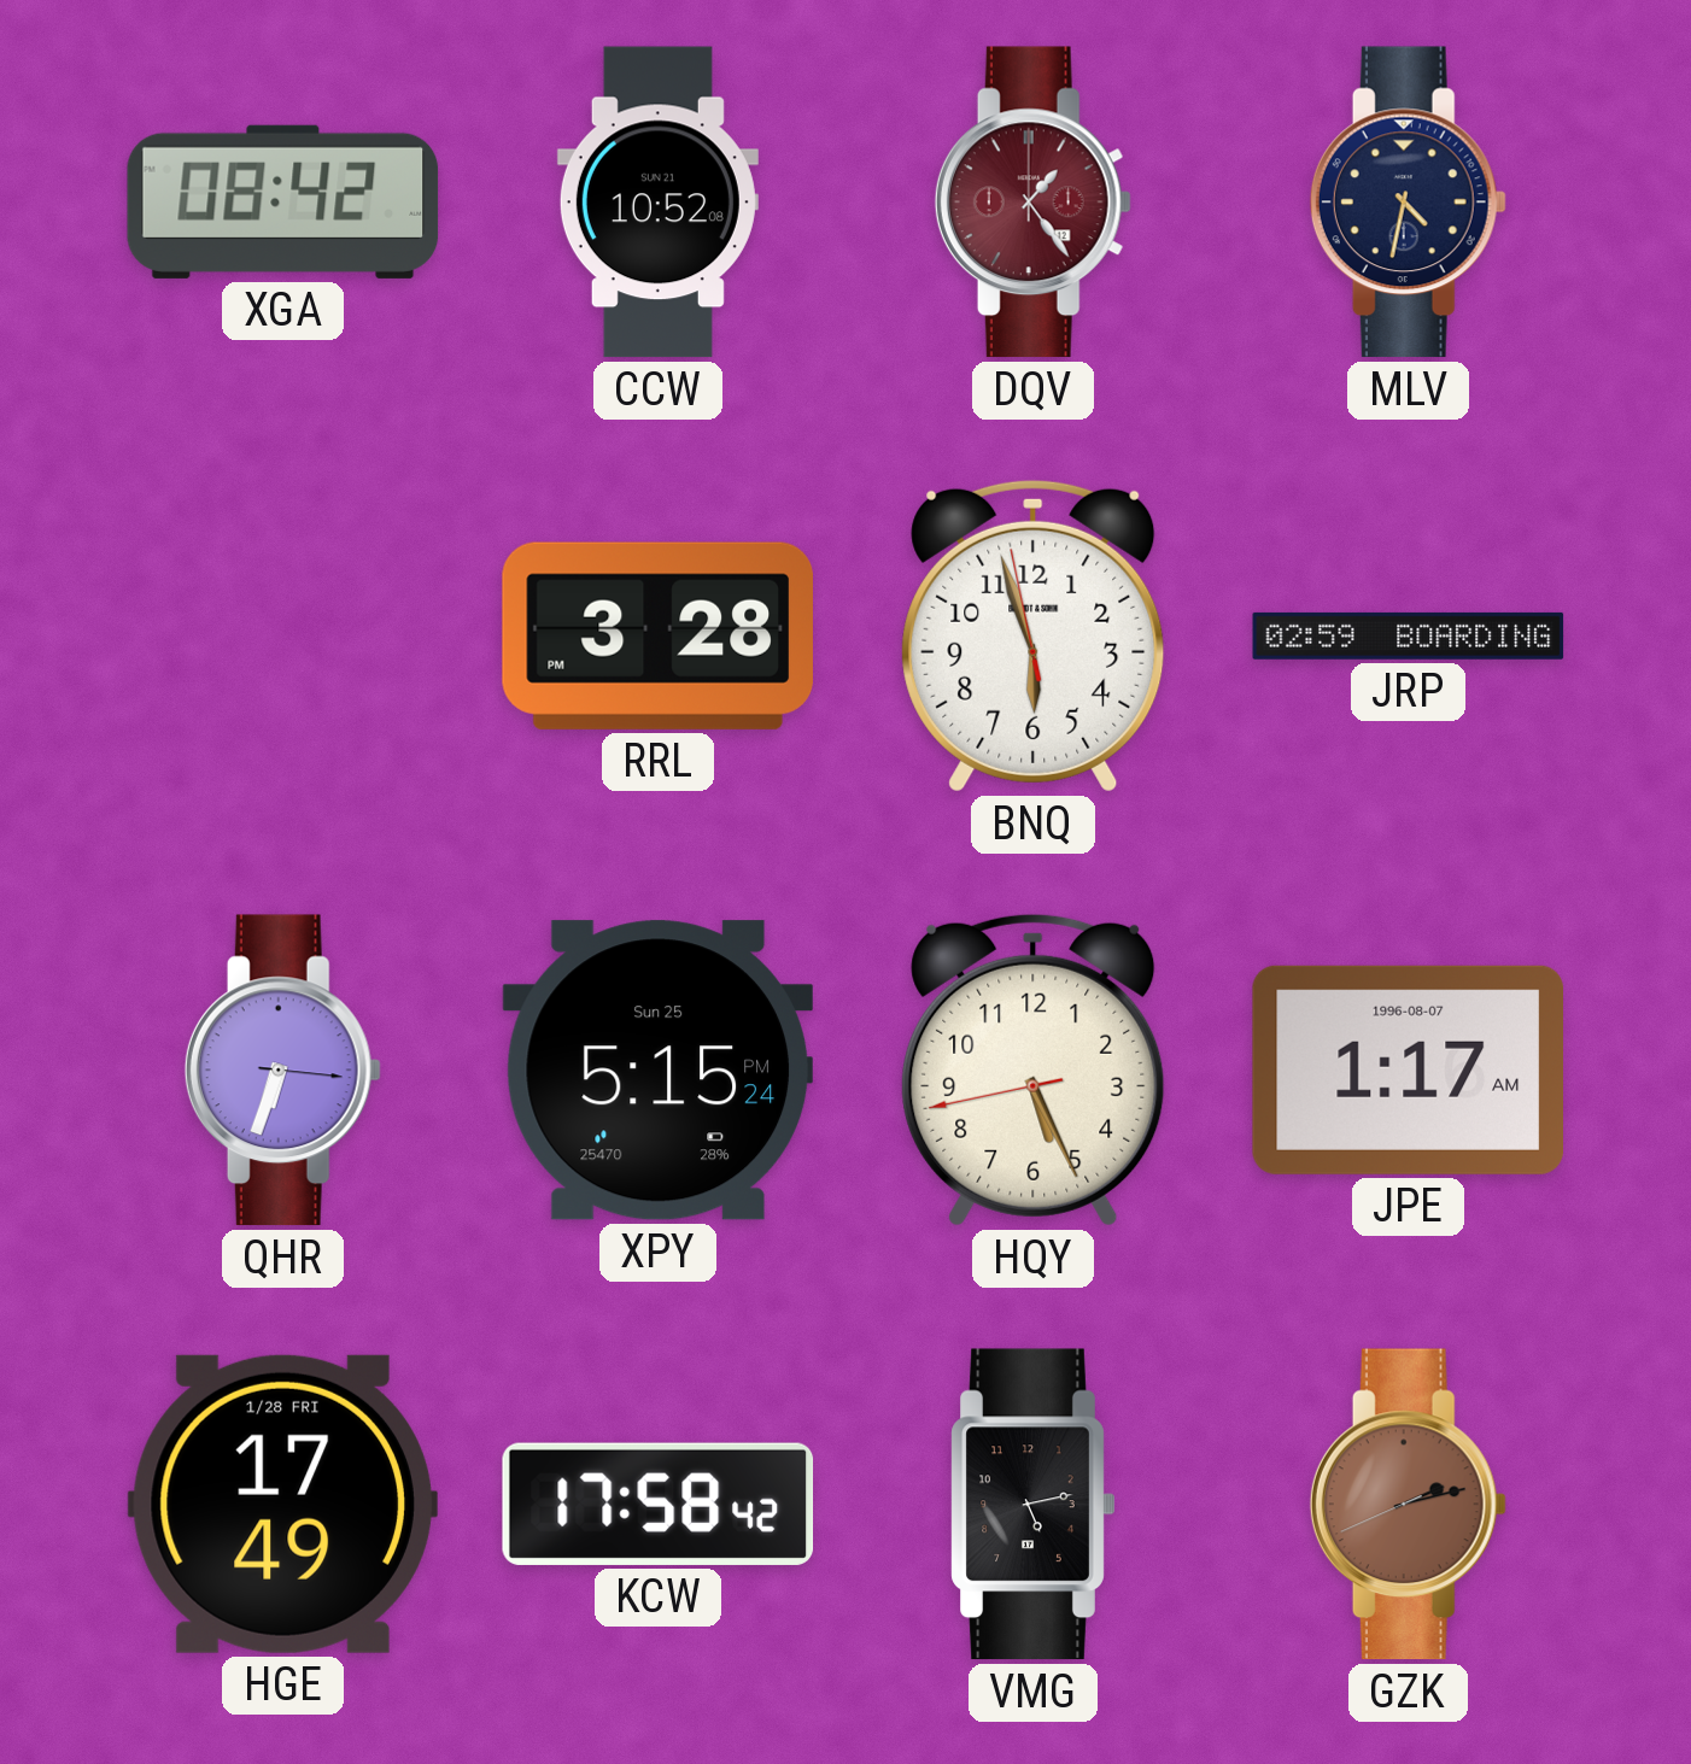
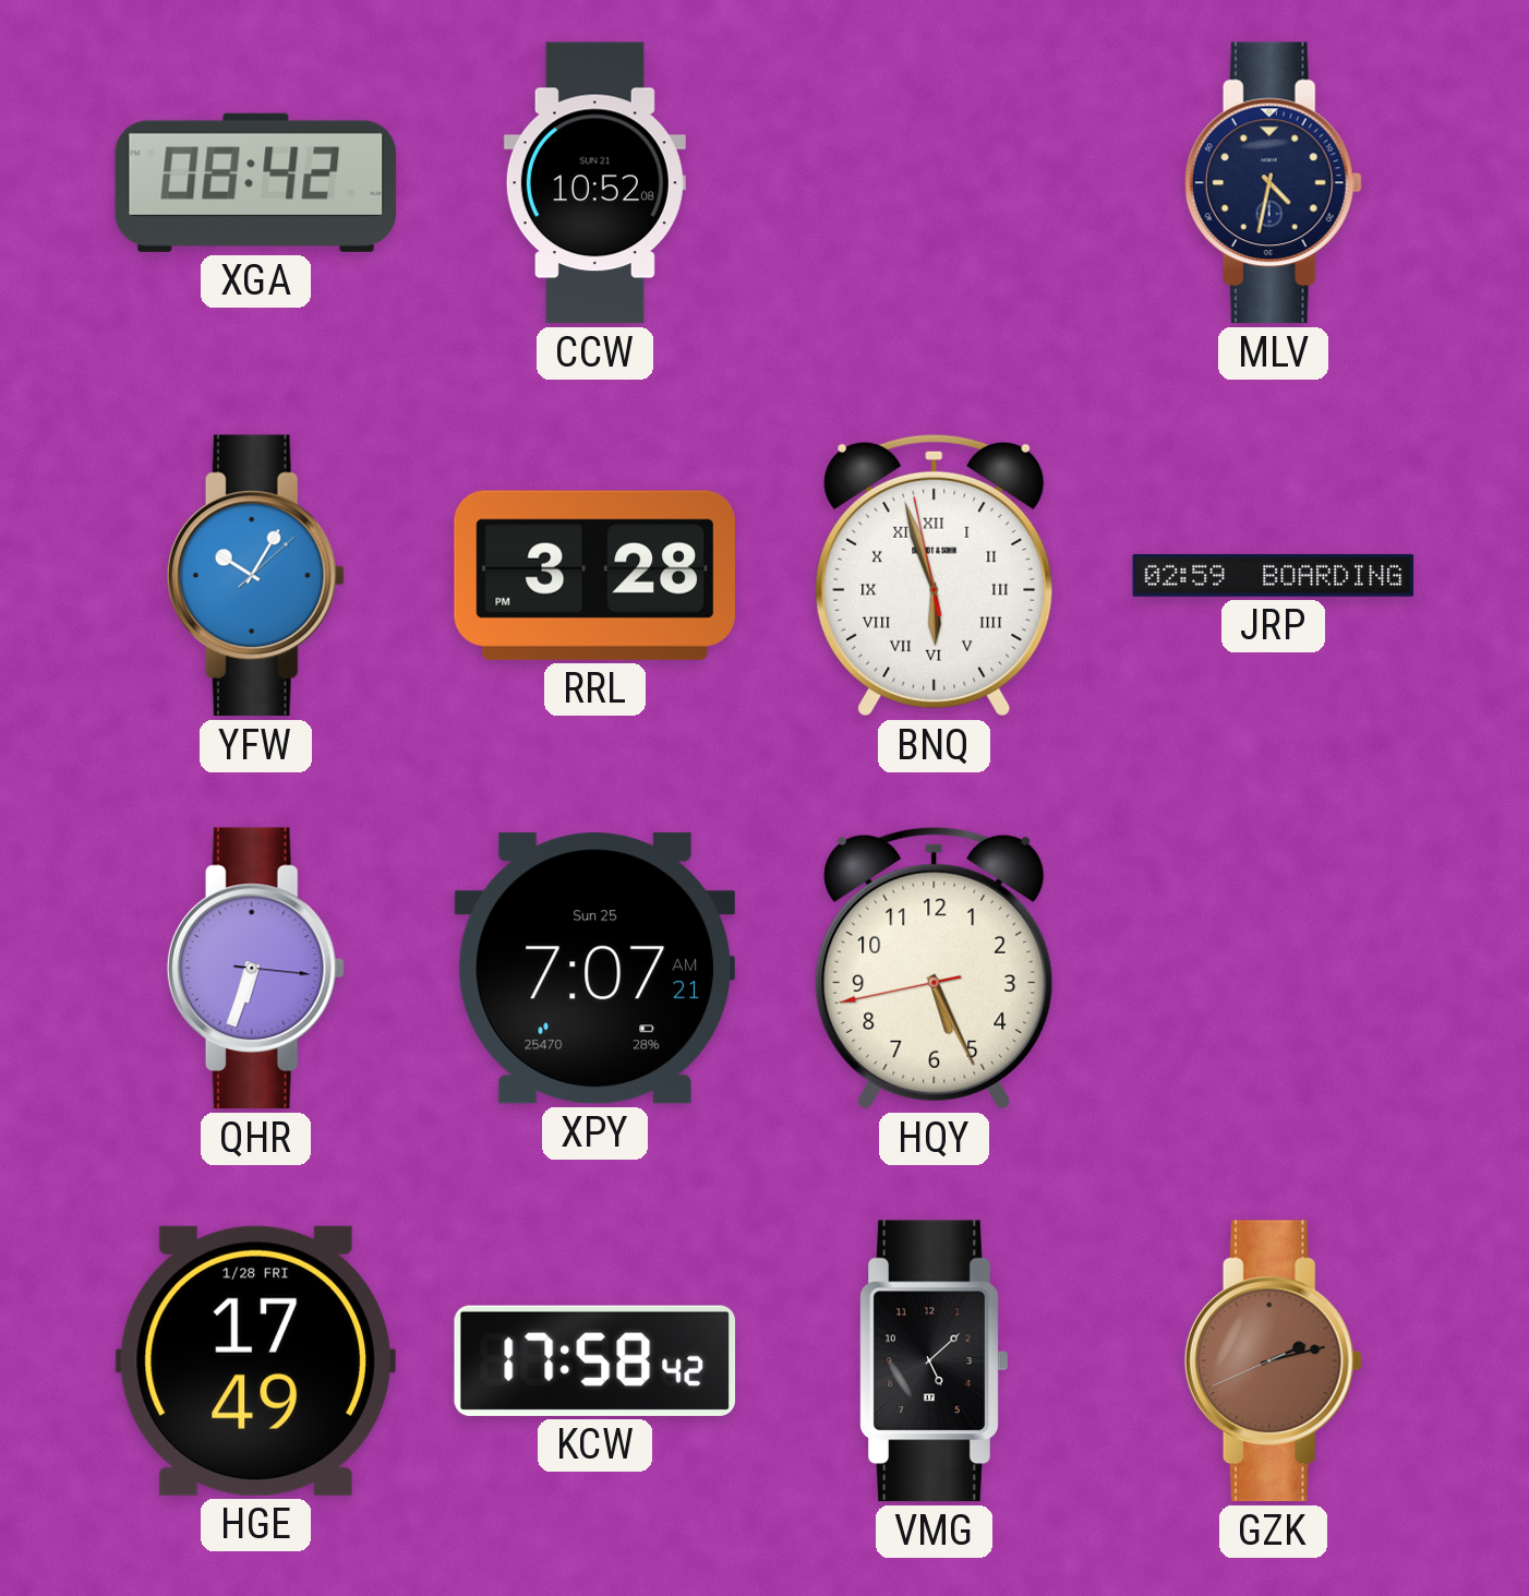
DQV: 1:24 -> none
YFW: none -> 10:05
BNQ numerals: Arabic -> Roman
XPY: 5:15 -> 7:07
JPE: 1:17 -> none
VMG: 5:13 -> 5:08
